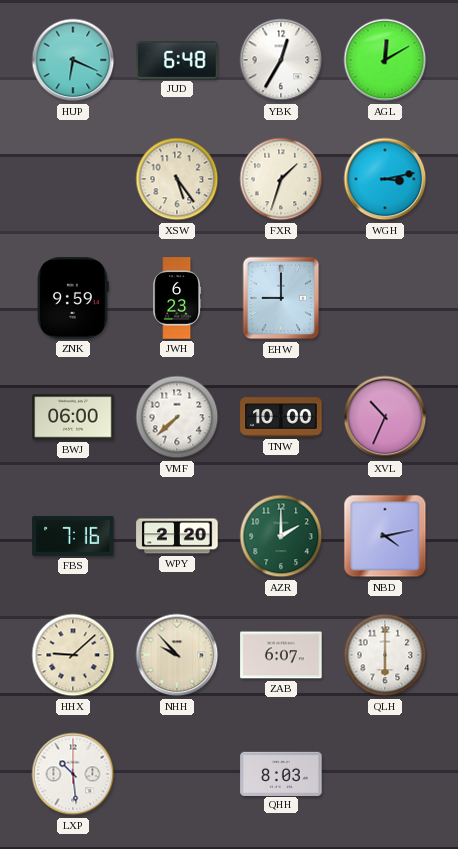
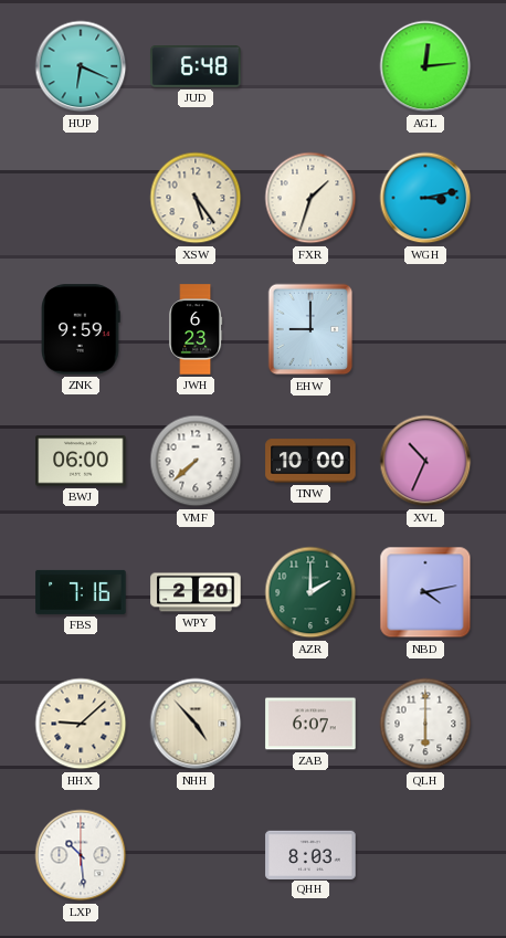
YBK: 12:35 -> none
AGL: 12:10 -> 12:14
NHH: 9:53 -> 4:53
